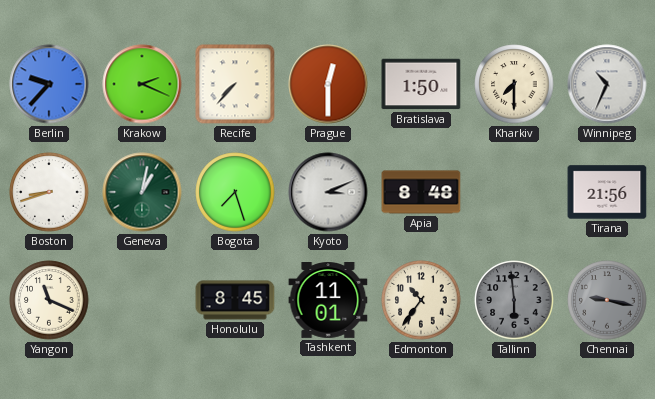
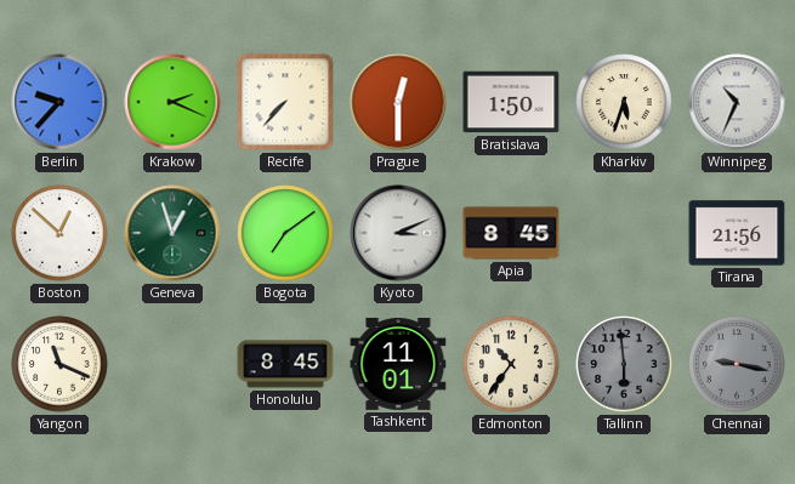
Kharkiv: 7:30 -> 5:33
Boston: 8:42 -> 12:52
Geneva: 1:02 -> 12:57
Bogota: 7:27 -> 7:09
Apia: 8:48 -> 8:45
